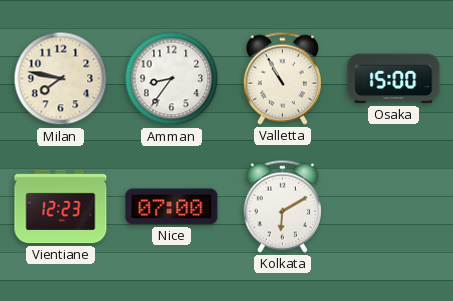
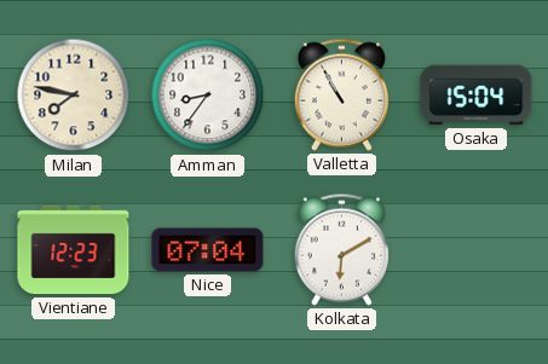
Osaka: 15:00 -> 15:04
Nice: 07:00 -> 07:04
